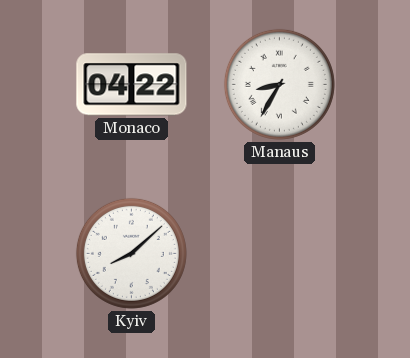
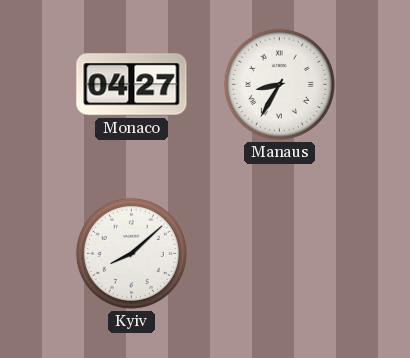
Monaco: 04:22 -> 04:27
